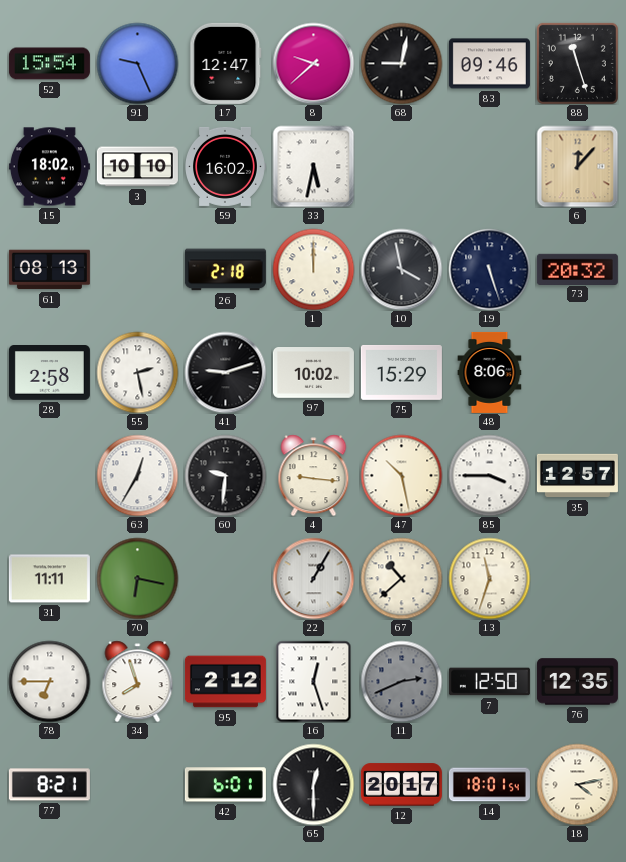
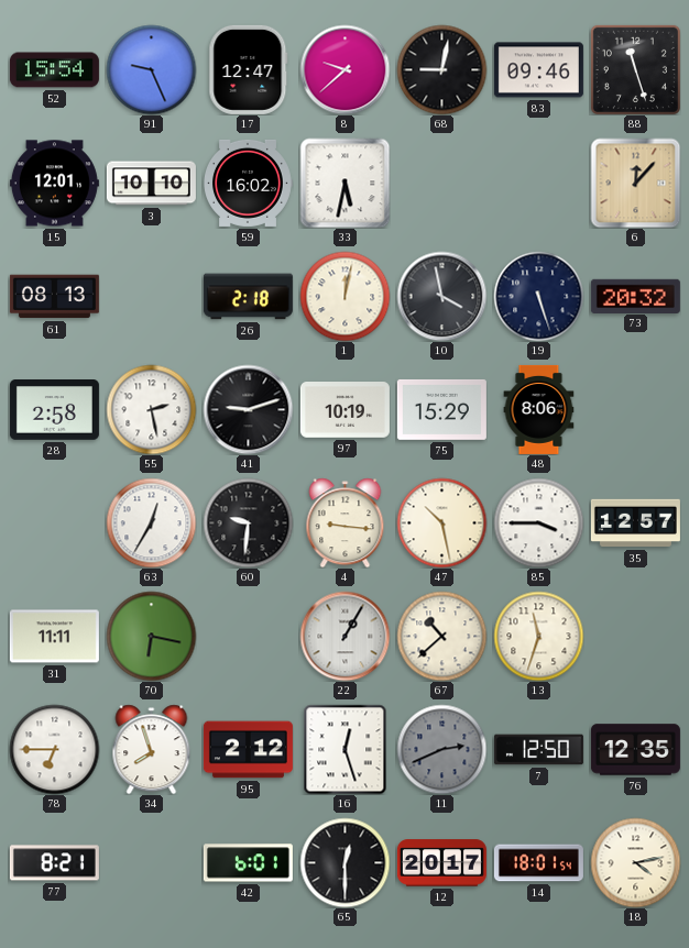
15: 18:02 -> 12:01
1: 12:00 -> 12:02
97: 10:02 -> 10:19
